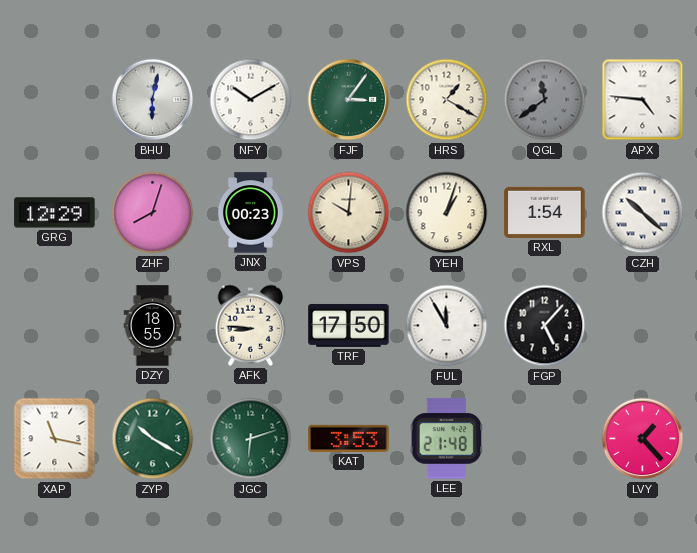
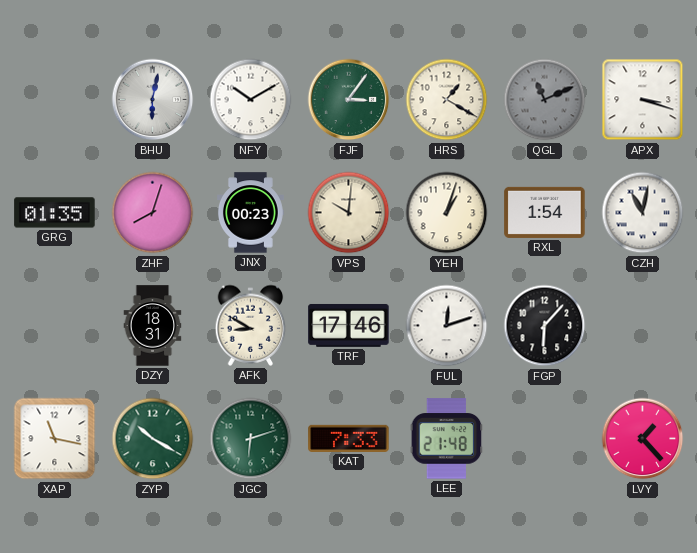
QGL: 11:39 -> 11:11
APX: 4:46 -> 3:18
GRG: 12:29 -> 01:35
CZH: 10:22 -> 11:02
DZY: 18:55 -> 18:31
AFK: 8:46 -> 8:50
TRF: 17:50 -> 17:46
FUL: 11:55 -> 12:12
FGP: 5:07 -> 6:07
KAT: 3:53 -> 7:33
